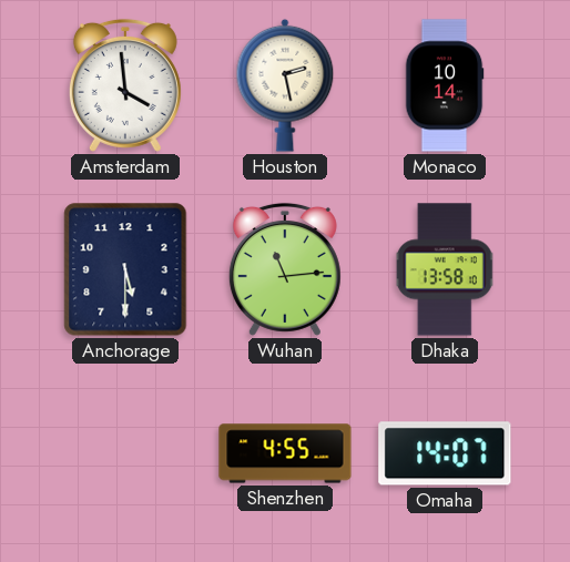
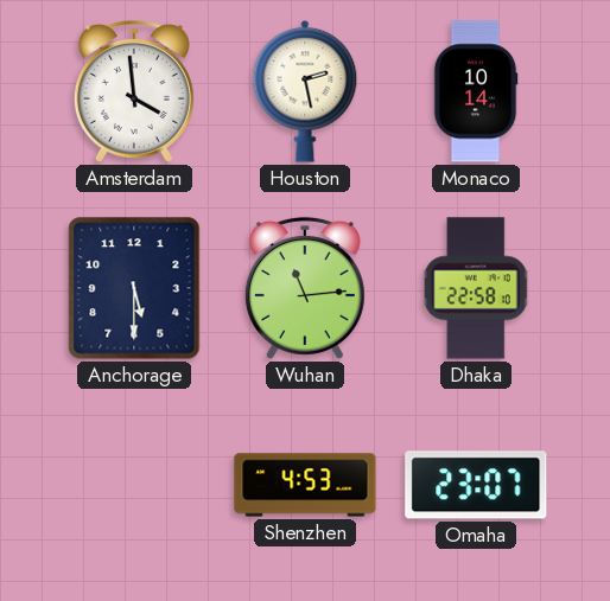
Dhaka: 13:58 -> 22:58
Shenzhen: 4:55 -> 4:53
Omaha: 14:07 -> 23:07
